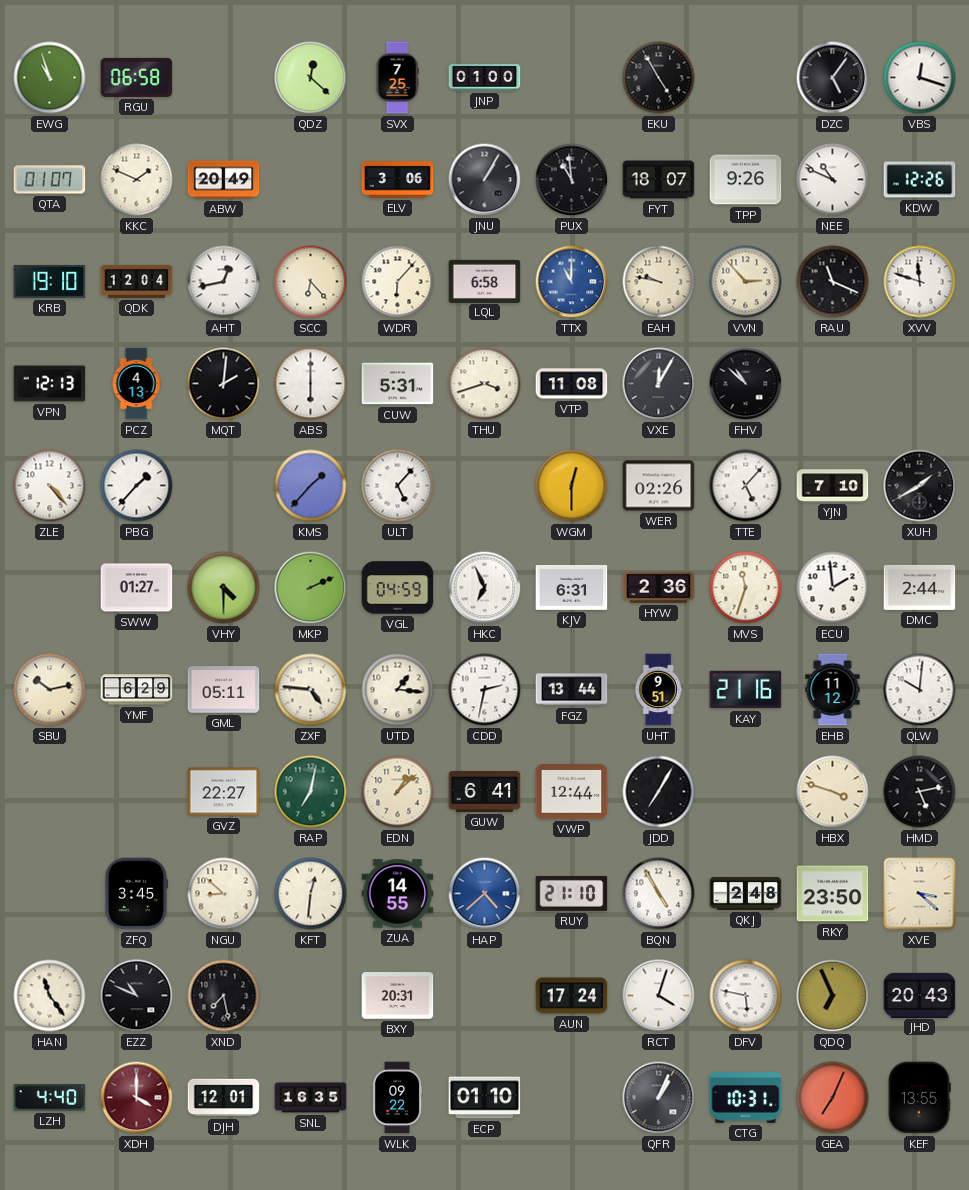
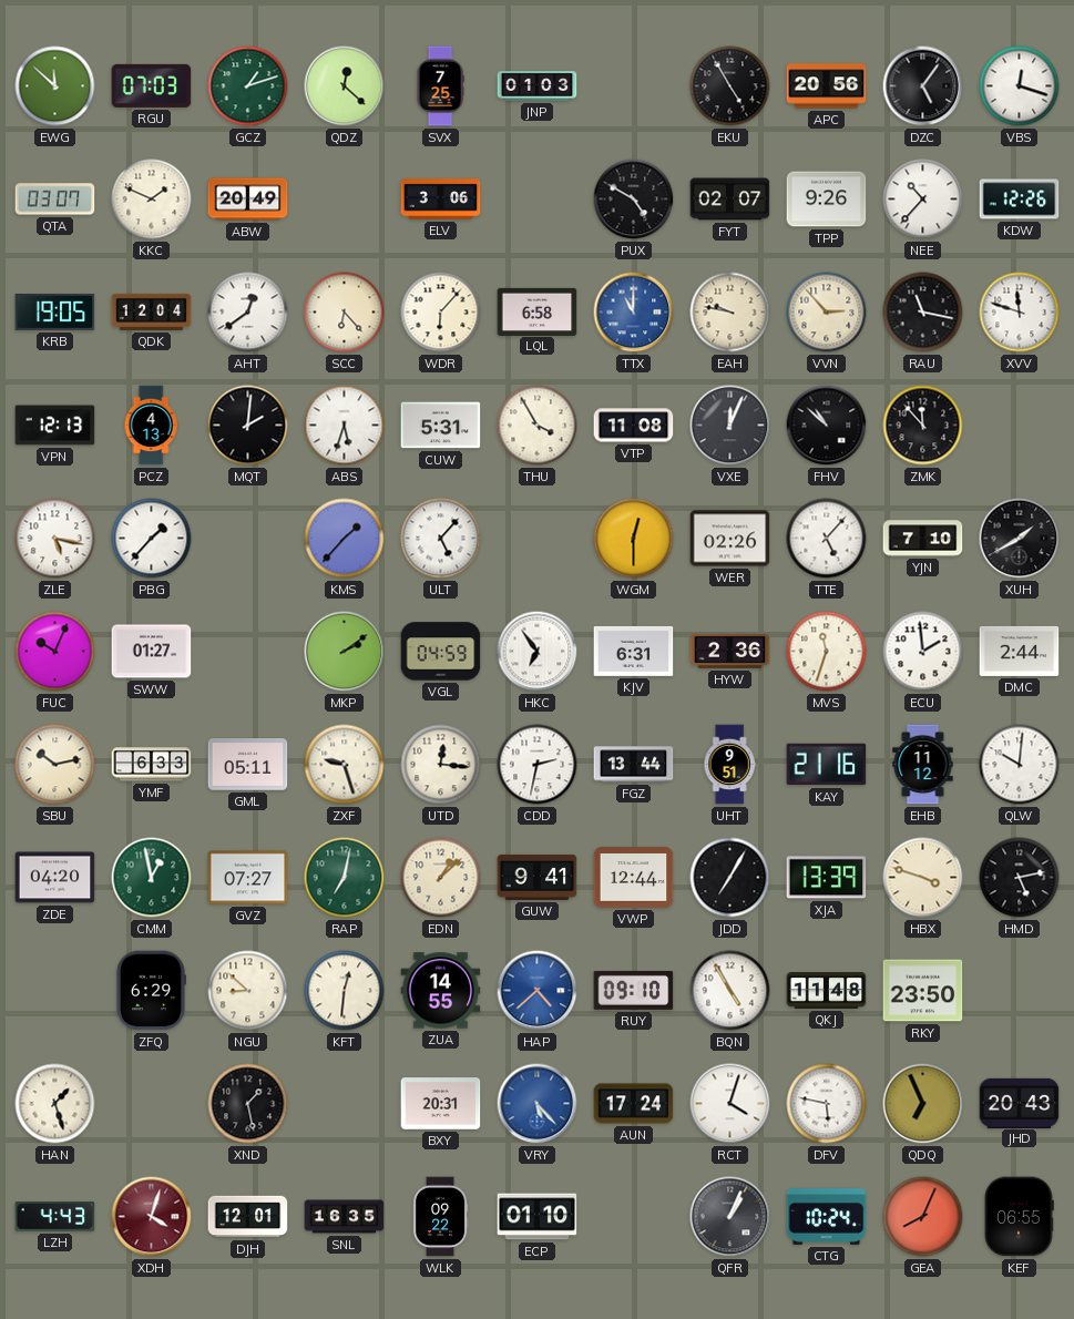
EWG: 10:57 -> 11:52
RGU: 06:58 -> 07:03
GCZ: none -> 1:12
JNP: 01:00 -> 01:03
APC: none -> 20:56
QTA: 01:07 -> 03:07
JNU: 1:05 -> none
PUX: 10:59 -> 4:50
FYT: 18:07 -> 02:07
NEE: 10:49 -> 10:37
KRB: 19:10 -> 19:05
AHT: 12:43 -> 12:39
RAU: 11:19 -> 11:17
ABS: 6:00 -> 5:33
THU: 3:42 -> 3:55
VXE: 12:05 -> 12:04
ZMK: none -> 11:53
ZLE: 4:23 -> 5:17
FUC: none -> 10:04
VHY: 4:30 -> none
MKP: 2:11 -> 2:09
HKC: 6:56 -> 6:54
YMF: 6:29 -> 6:33
ZXF: 4:46 -> 9:27
UTD: 1:16 -> 12:16
ZDE: none -> 04:20
CMM: none -> 12:58
GVZ: 22:27 -> 07:27
GUW: 6:41 -> 9:41
XJA: none -> 13:39
ZFQ: 3:45 -> 6:29
RUY: 21:10 -> 09:10
QKJ: 2:48 -> 11:48
XVE: 3:22 -> none
HAN: 11:24 -> 1:27
EZZ: 10:49 -> none
XND: 7:28 -> 1:28
VRY: none -> 5:23
LZH: 4:40 -> 4:43
XDH: 4:00 -> 4:03
CTG: 10:31 -> 10:24
GEA: 7:04 -> 8:04
KEF: 13:55 -> 06:55
